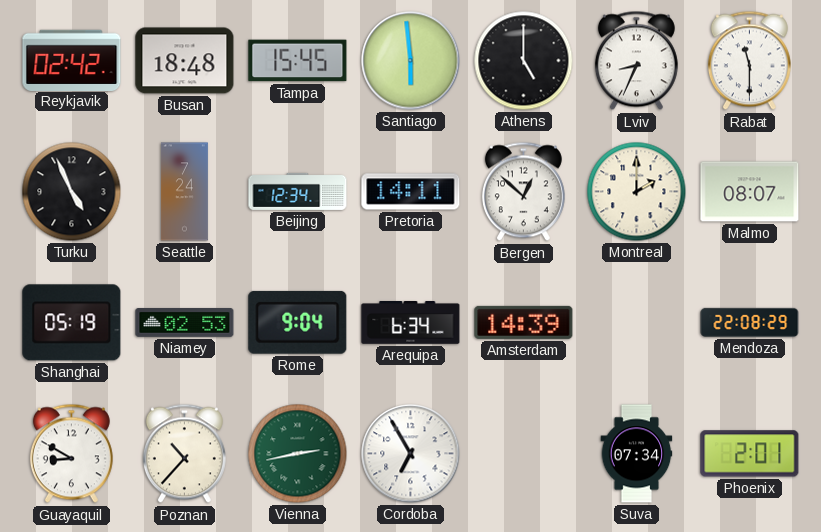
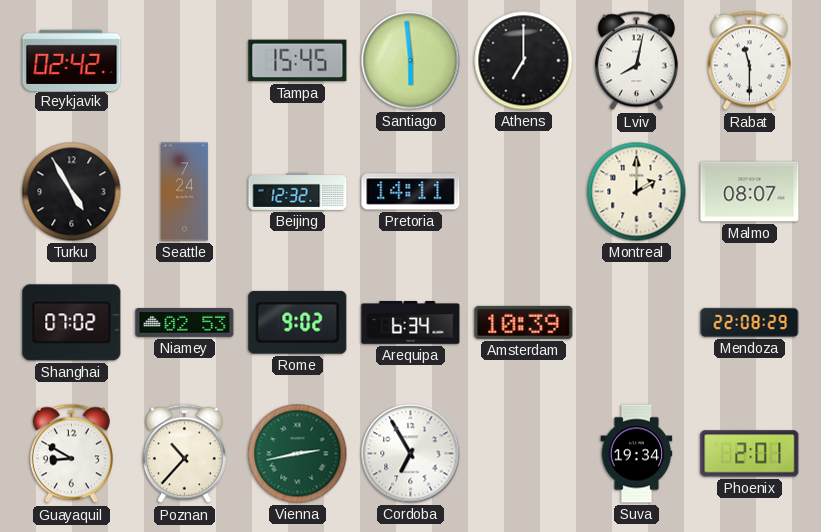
Busan: 18:48 -> none
Athens: 5:00 -> 7:00
Lviv: 8:34 -> 8:02
Turku: 4:56 -> 4:55
Beijing: 12:34 -> 12:32
Bergen: 12:52 -> none
Shanghai: 05:19 -> 07:02
Rome: 9:04 -> 9:02
Amsterdam: 14:39 -> 10:39
Suva: 07:34 -> 19:34
